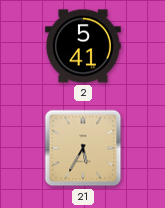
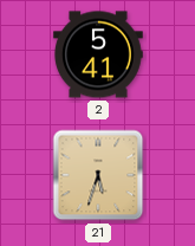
21: 5:35 -> 5:33
